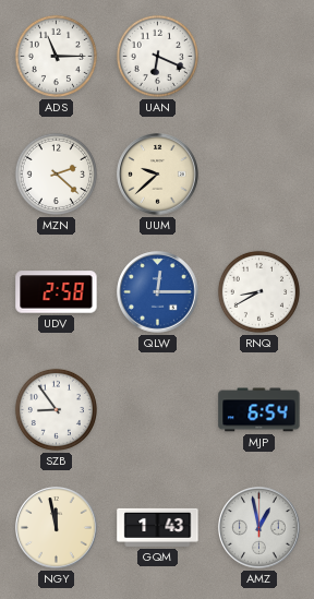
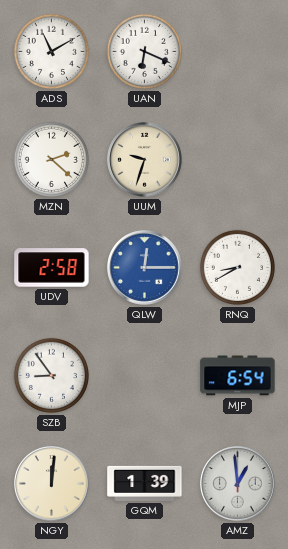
ADS: 11:15 -> 11:10
UUM: 9:38 -> 9:33
NGY: 11:58 -> 12:01
GQM: 1:43 -> 1:39
AMZ: 12:58 -> 12:59
